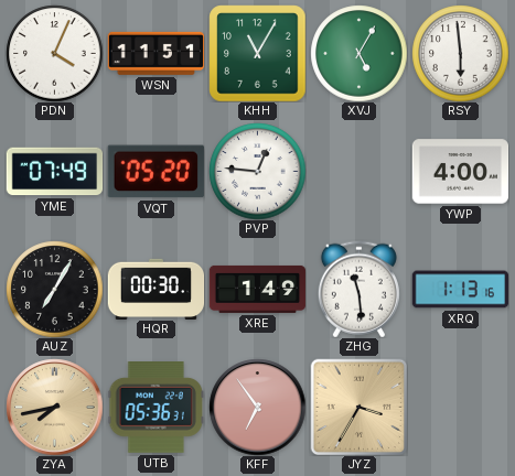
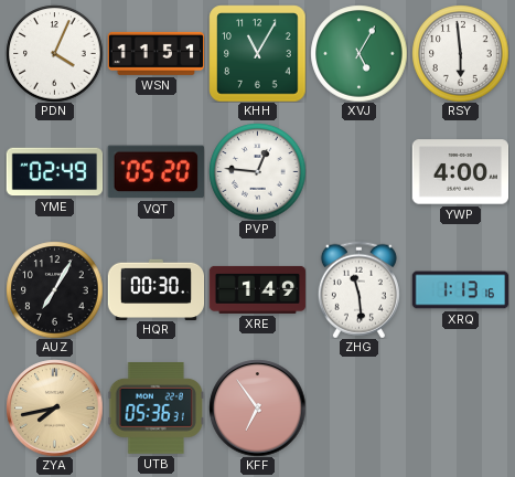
YME: 07:49 -> 02:49
JYZ: 3:35 -> none
